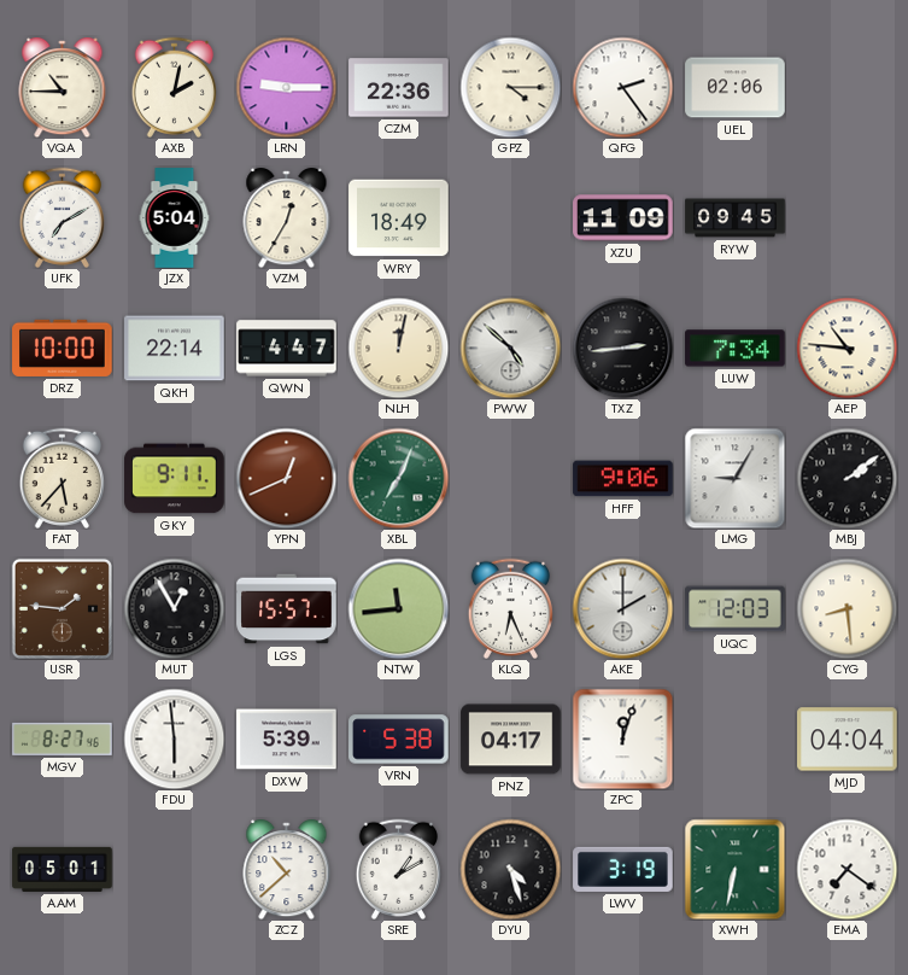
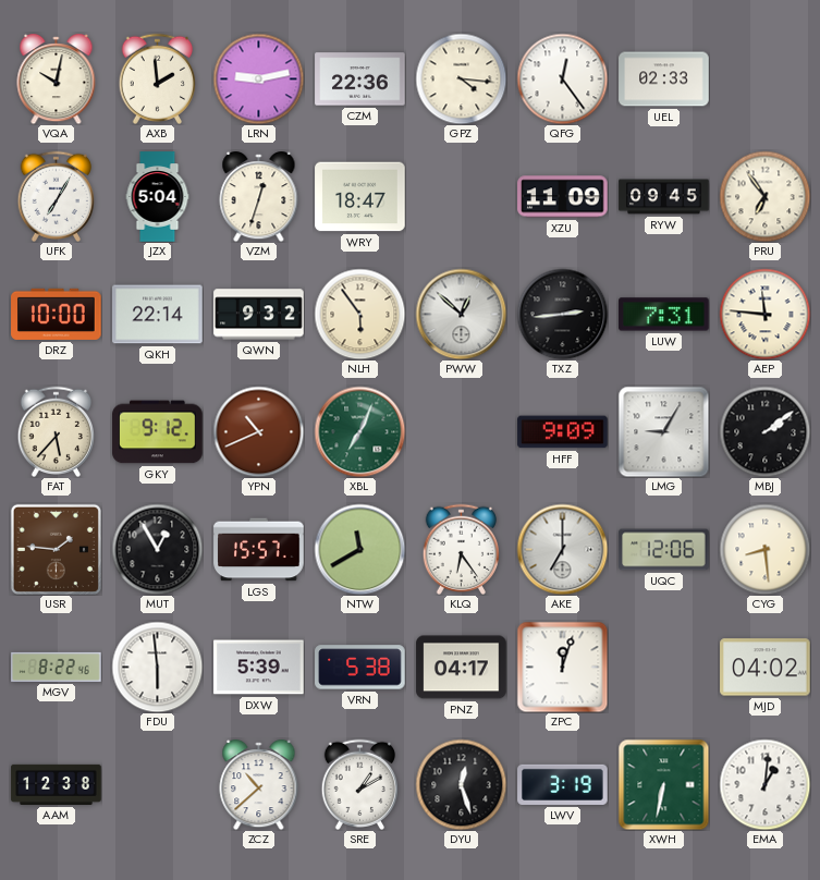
VQA: 10:45 -> 10:02
AXB: 2:02 -> 1:59
LRN: 9:15 -> 9:13
GPZ: 4:15 -> 4:16
QFG: 2:24 -> 12:24
UEL: 02:06 -> 02:33
UFK: 7:10 -> 7:05
VZM: 12:35 -> 12:33
WRY: 18:49 -> 18:47
PRU: none -> 6:54
QWN: 4:47 -> 9:32
NLH: 12:02 -> 5:54
PWW: 4:52 -> 12:52
LUW: 7:34 -> 7:31
AEP: 10:46 -> 11:46
GKY: 9:11 -> 9:12
YPN: 12:41 -> 10:41
HFF: 9:06 -> 9:09
NTW: 11:44 -> 11:40
KLQ: 6:26 -> 6:24
AKE: 2:00 -> 7:00
UQC: 12:03 -> 12:06
MGV: 8:27 -> 8:22
MJD: 04:04 -> 04:02
AAM: 05:01 -> 12:38
DYU: 4:27 -> 12:27
EMA: 7:21 -> 1:01
